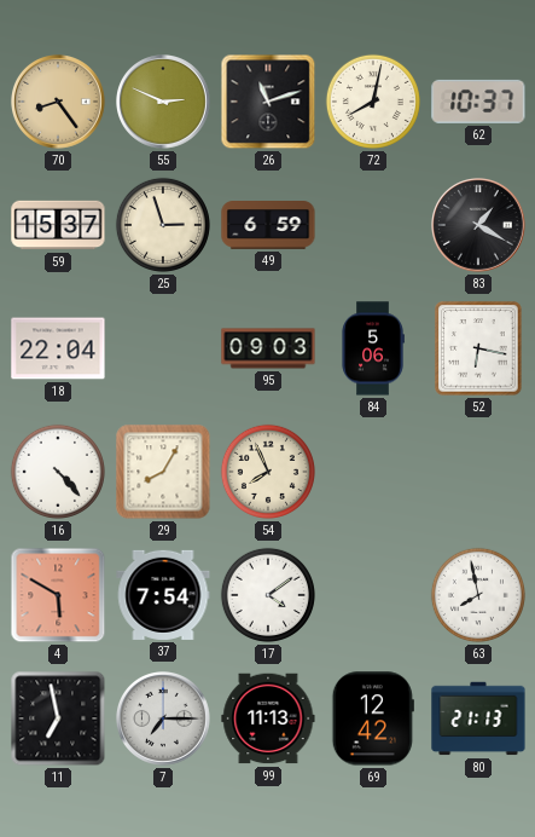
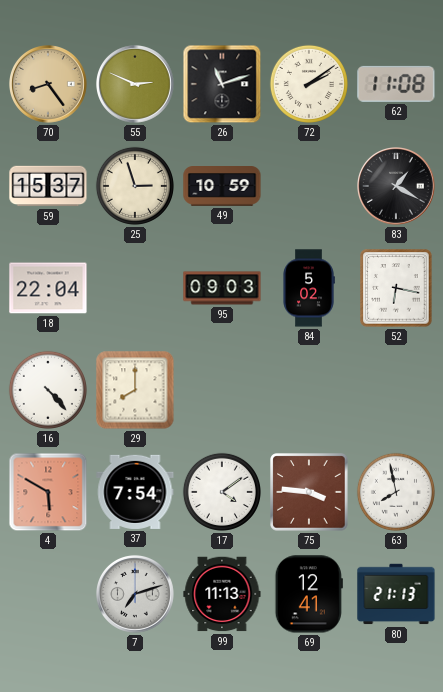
72: 8:02 -> 2:09
62: 10:37 -> 11:08
49: 6:59 -> 10:59
84: 5:06 -> 5:02
29: 8:05 -> 8:00
54: 7:56 -> none
75: none -> 3:46
11: 6:58 -> none
7: 7:15 -> 7:12
69: 12:42 -> 12:41
